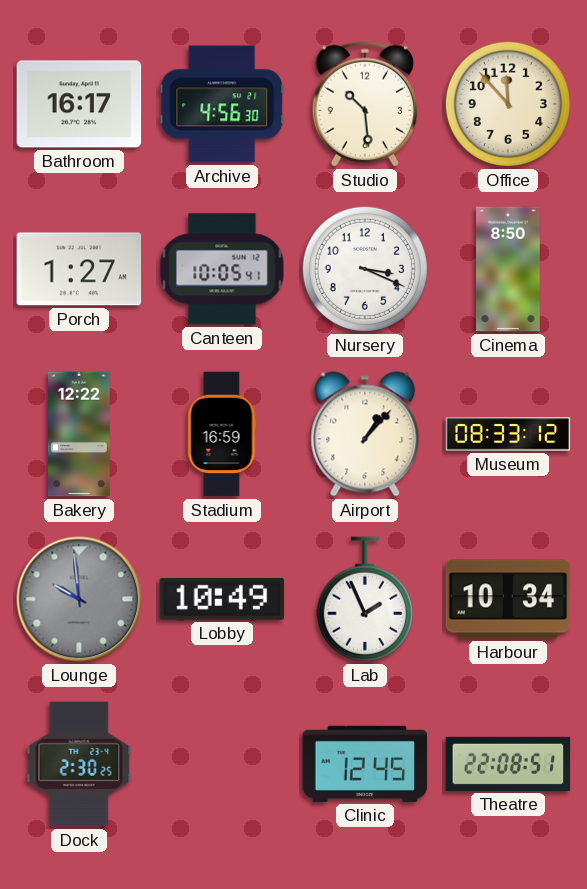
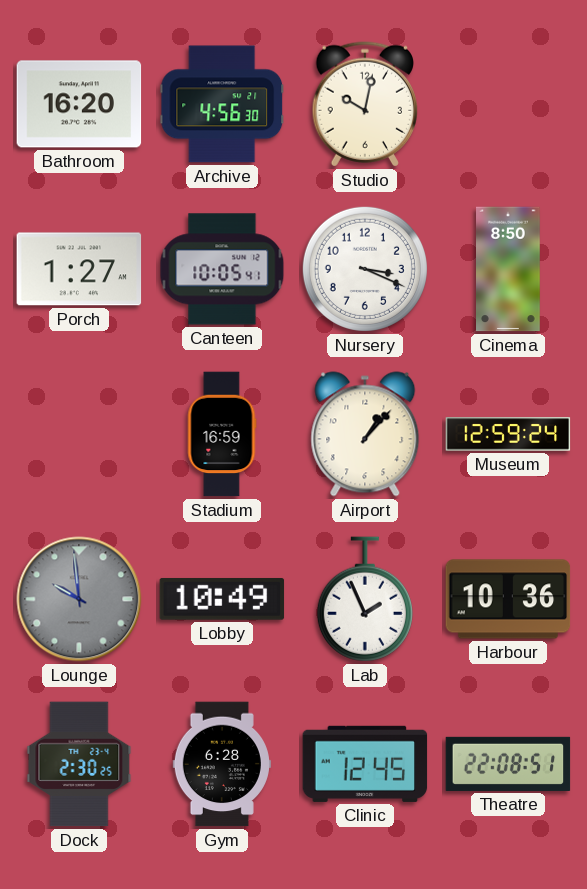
Bathroom: 16:17 -> 16:20
Studio: 10:29 -> 10:02
Office: 11:53 -> none
Bakery: 12:22 -> none
Museum: 08:33 -> 12:59
Harbour: 10:34 -> 10:36
Gym: none -> 6:28
